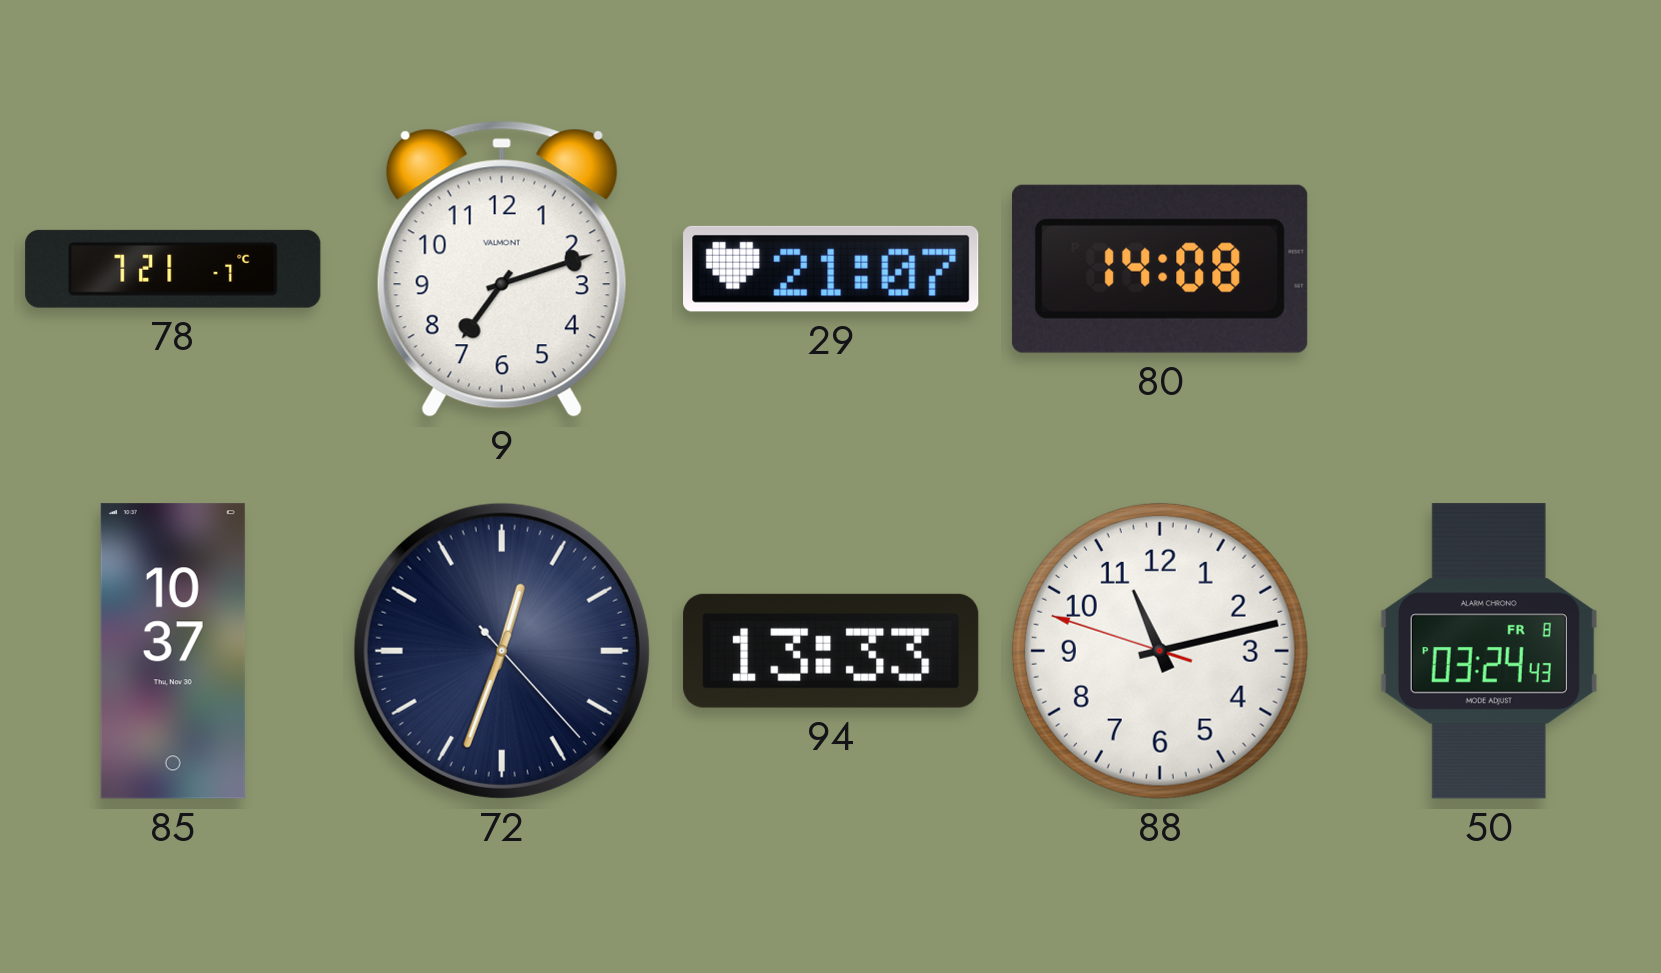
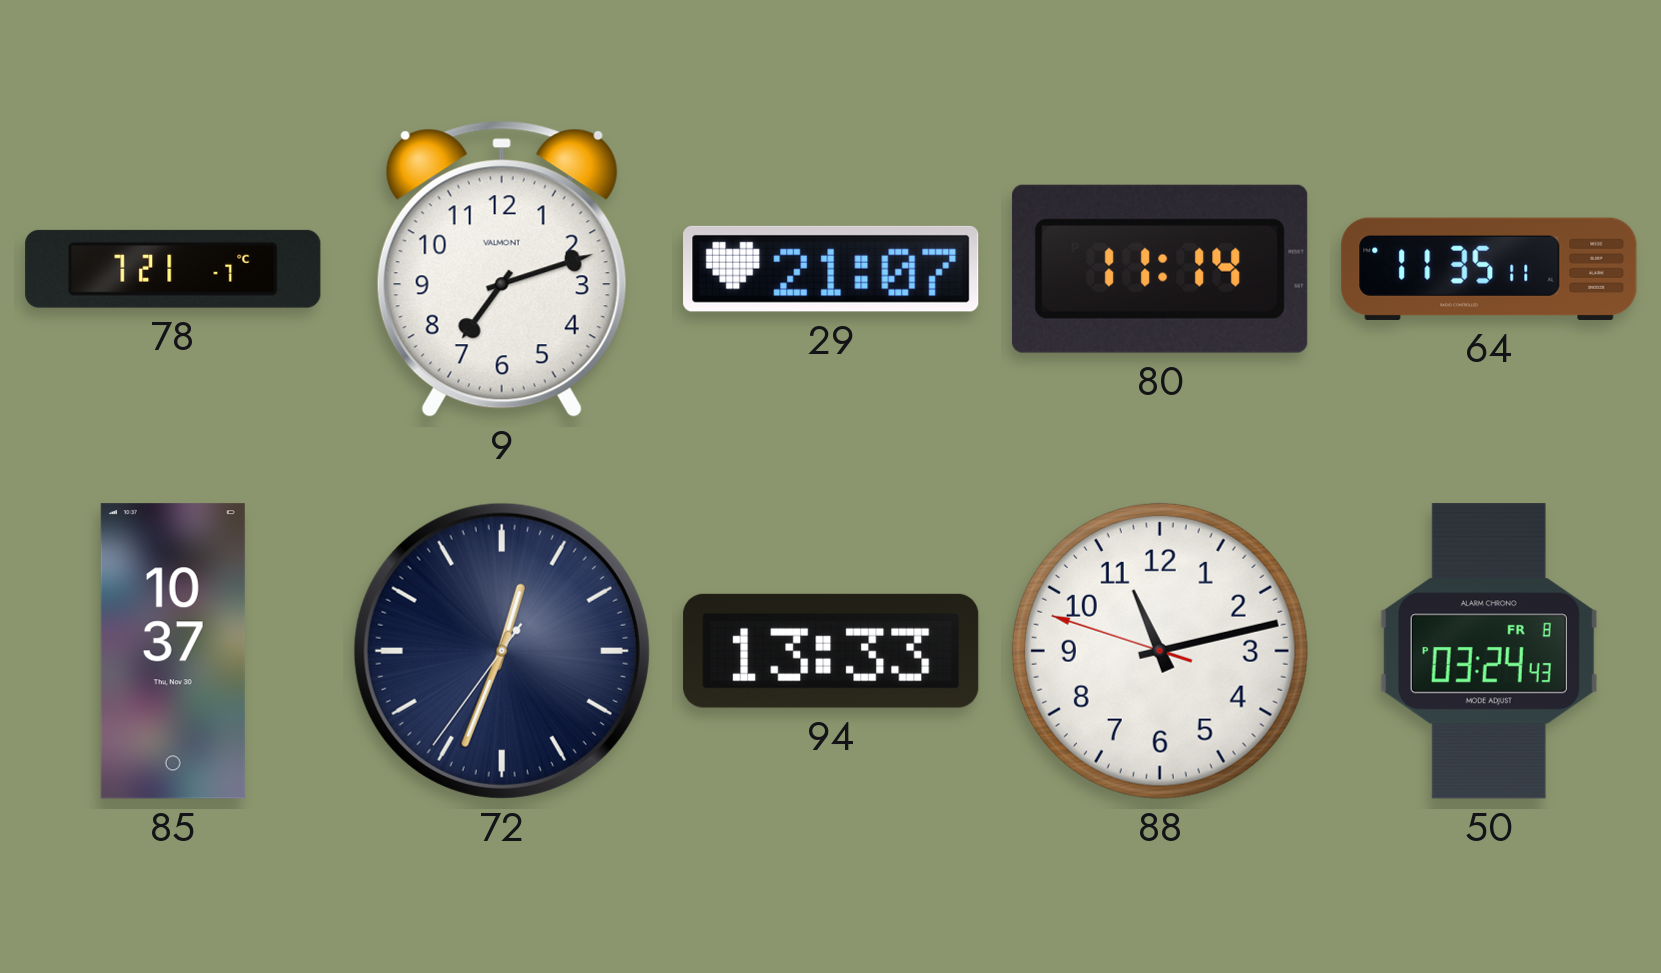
80: 14:08 -> 11:14
64: none -> 11:35
72: 12:33:23 -> 12:33:36
